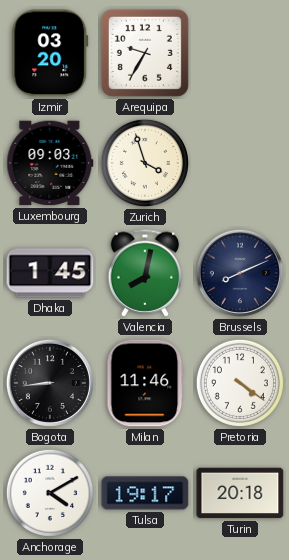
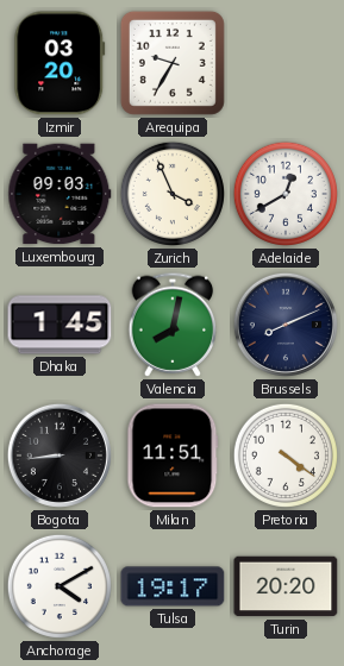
Zurich: 3:57 -> 3:56
Adelaide: none -> 12:40
Milan: 11:46 -> 11:51
Turin: 20:18 -> 20:20
